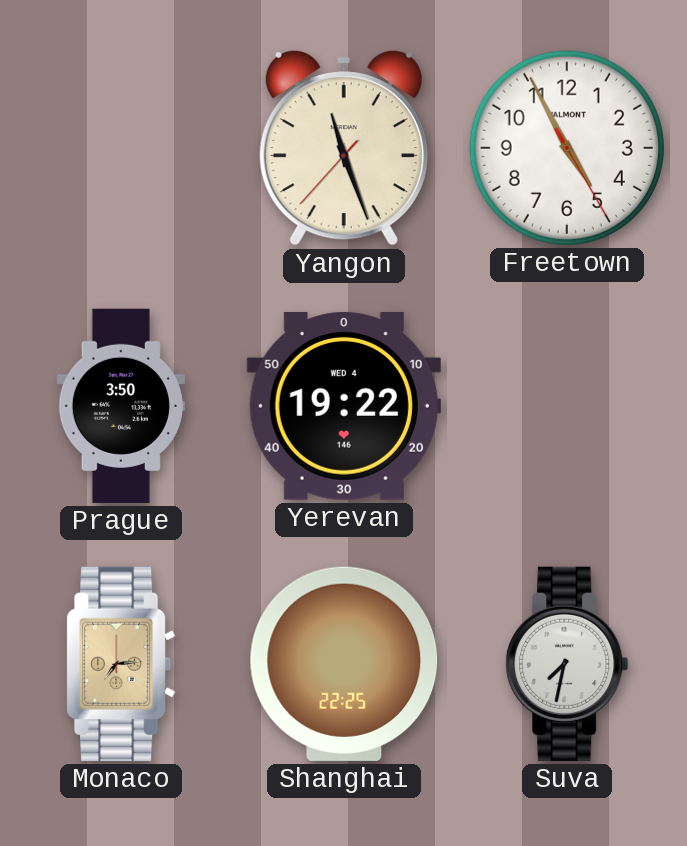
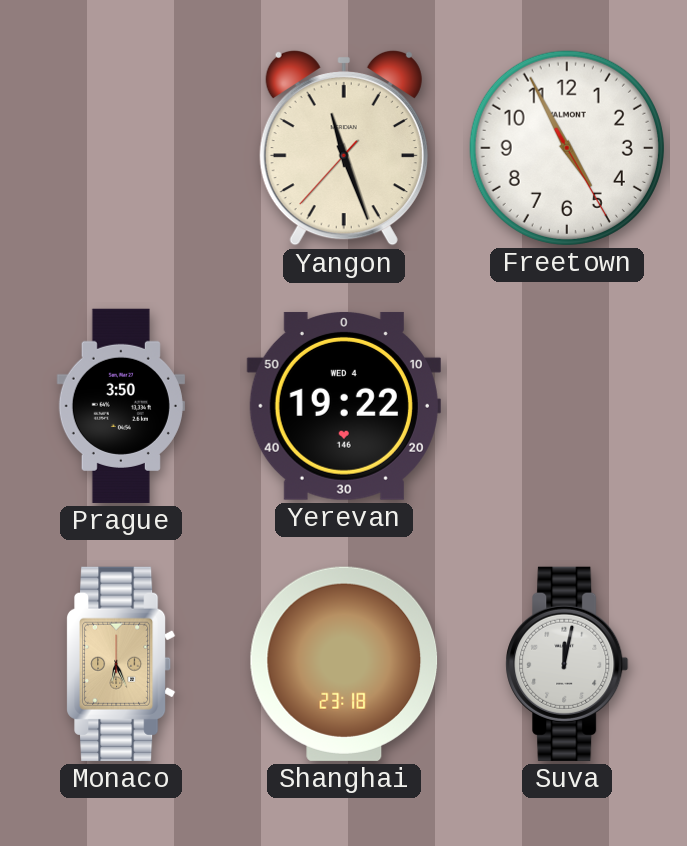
Monaco: 7:14 -> 6:26
Shanghai: 22:25 -> 23:18
Suva: 7:32 -> 12:02
